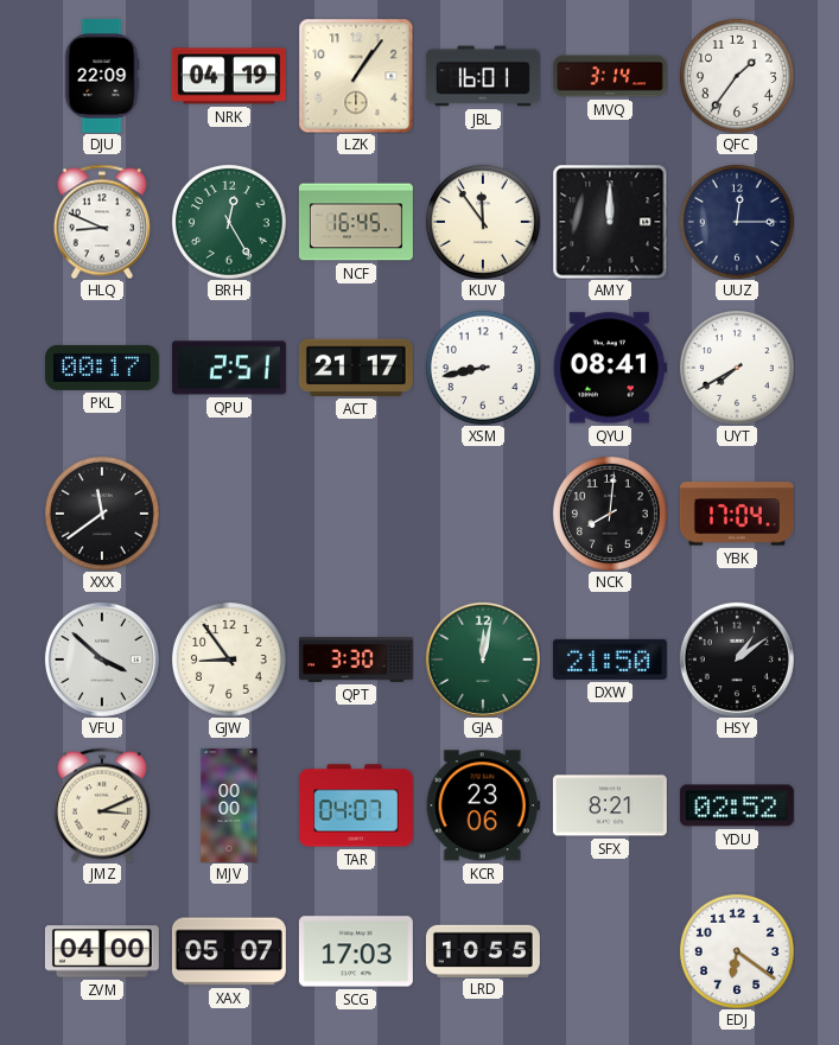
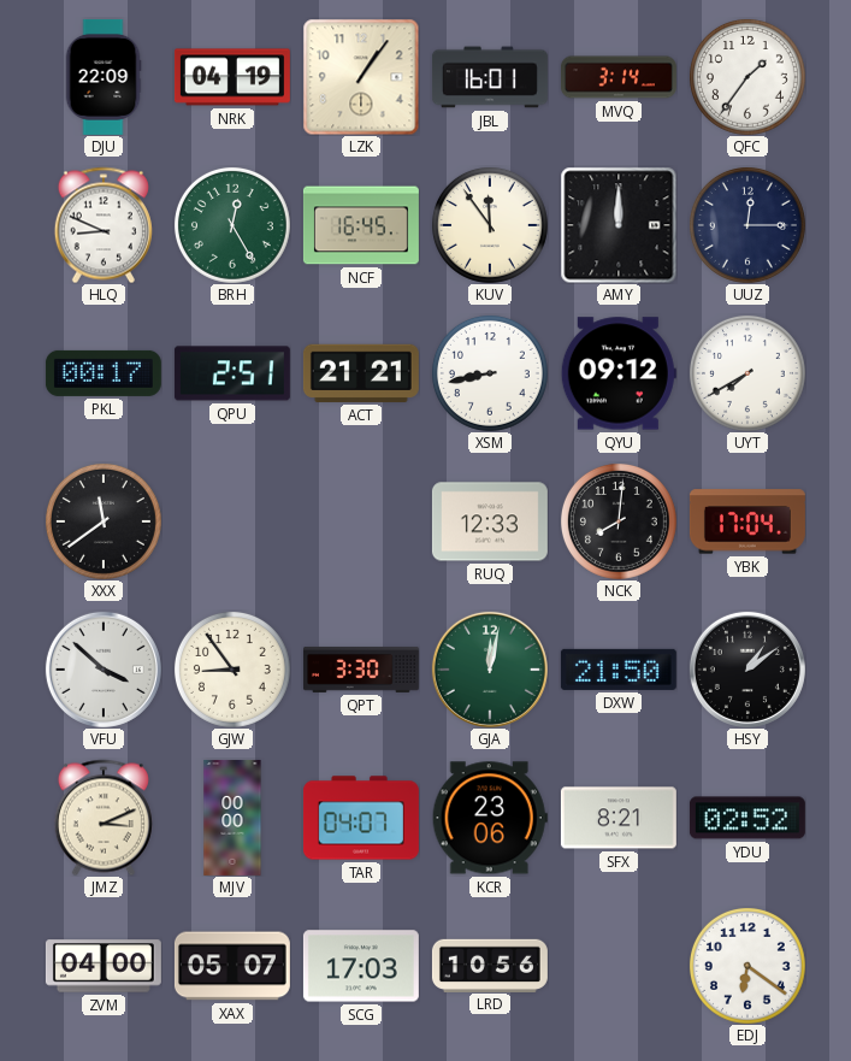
ACT: 21:17 -> 21:21
QYU: 08:41 -> 09:12
RUQ: none -> 12:33
LRD: 10:55 -> 10:56
